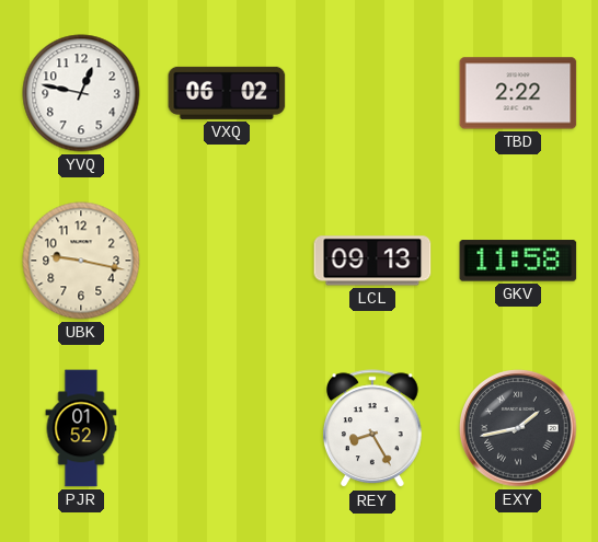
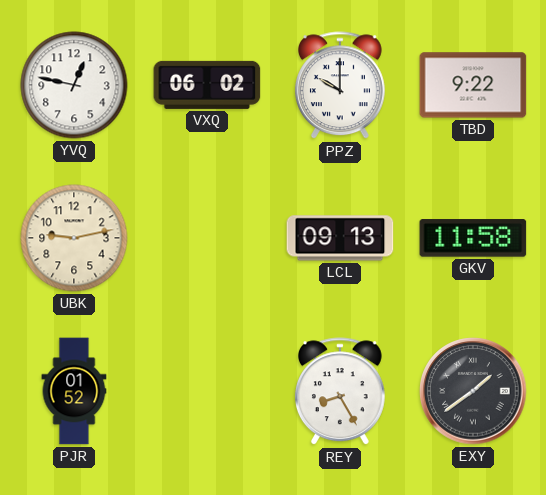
PPZ: none -> 10:00
TBD: 2:22 -> 9:22
UBK: 9:17 -> 9:13
EXY: 1:43 -> 1:39
